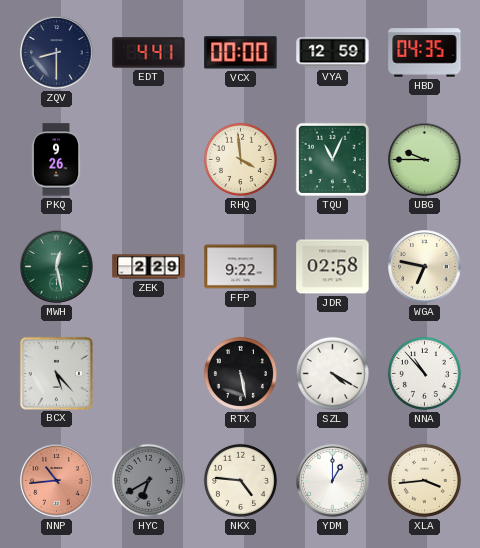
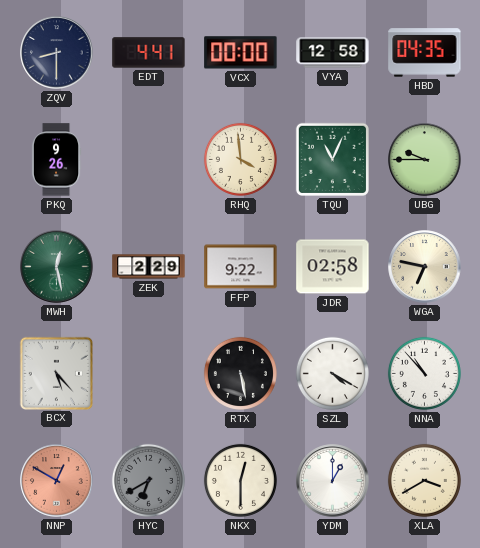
VYA: 12:59 -> 12:58
NNP: 10:44 -> 12:50
NKX: 4:46 -> 12:30
XLA: 3:44 -> 3:40
